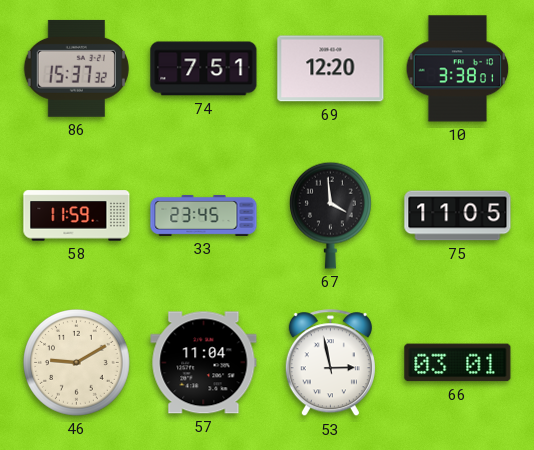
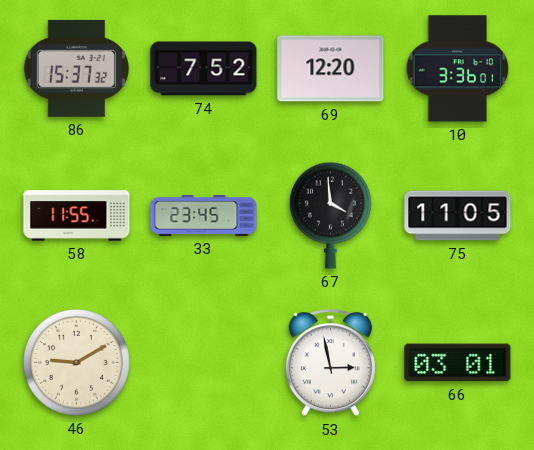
74: 7:51 -> 7:52
10: 3:38 -> 3:36
58: 11:59 -> 11:55
57: 11:04 -> none
